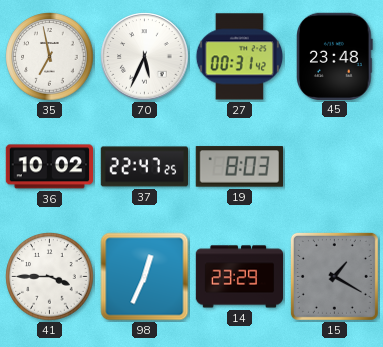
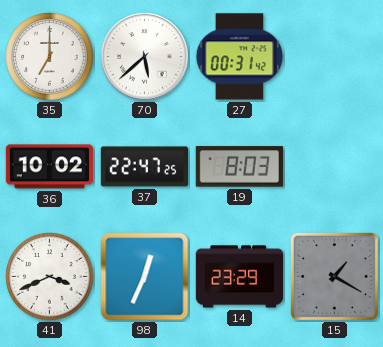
35: 6:58 -> 7:00
70: 5:34 -> 5:38
45: 23:48 -> none
41: 3:45 -> 3:41
